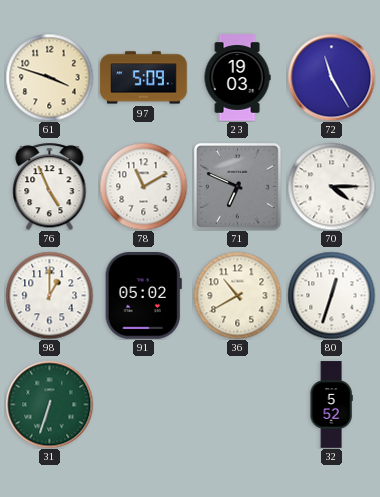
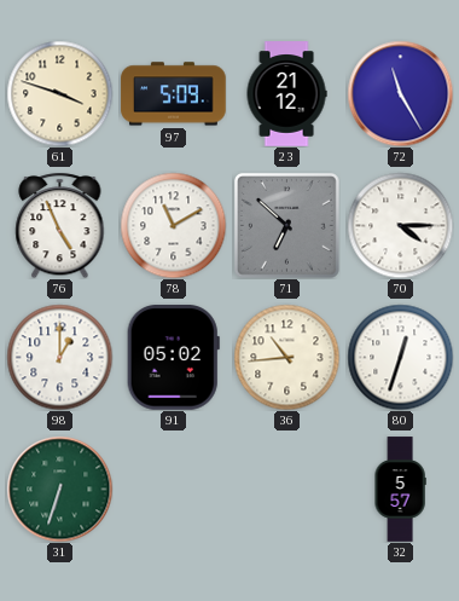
23: 19:03 -> 21:12
71: 6:49 -> 6:52
36: 10:40 -> 10:44
32: 5:52 -> 5:57
